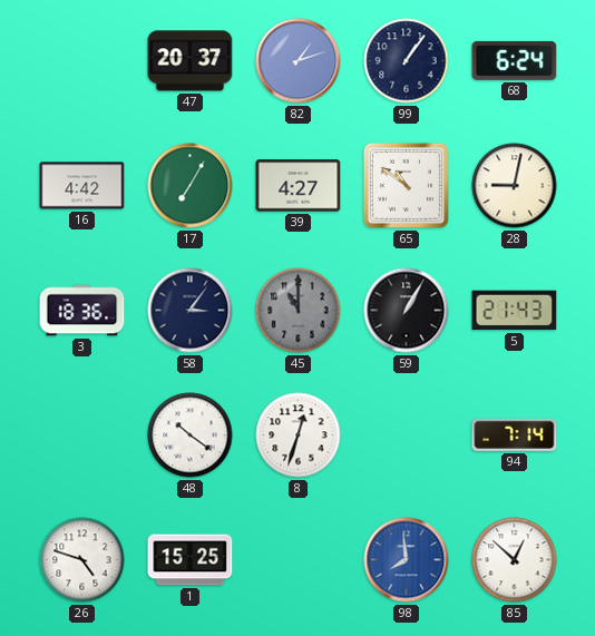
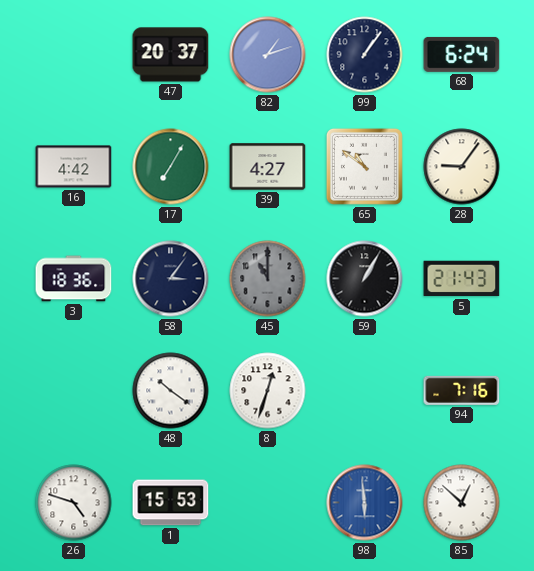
28: 9:02 -> 9:06
94: 7:14 -> 7:16
1: 15:25 -> 15:53
98: 7:59 -> 5:59
